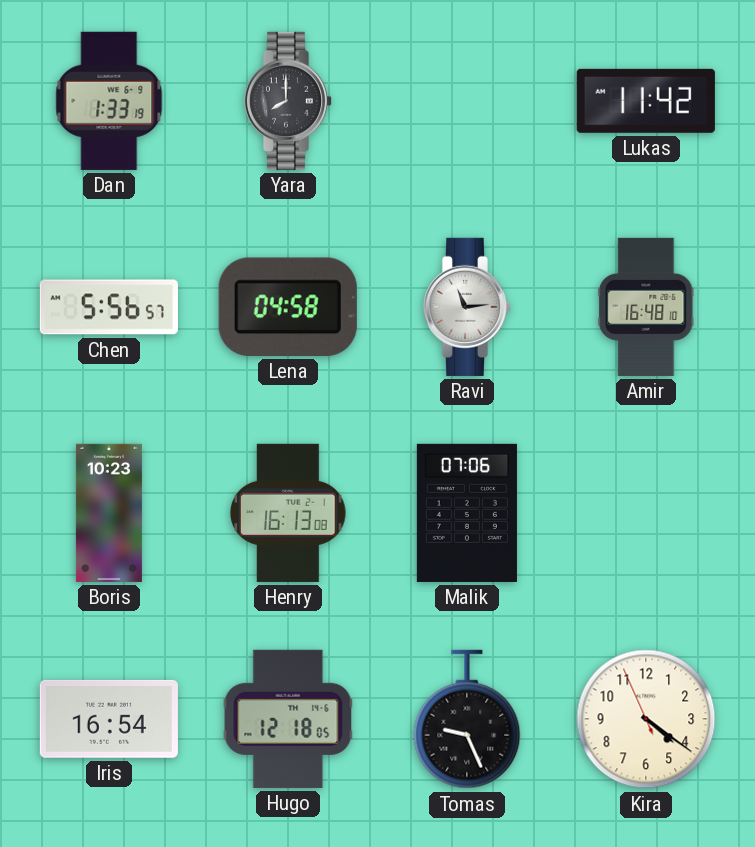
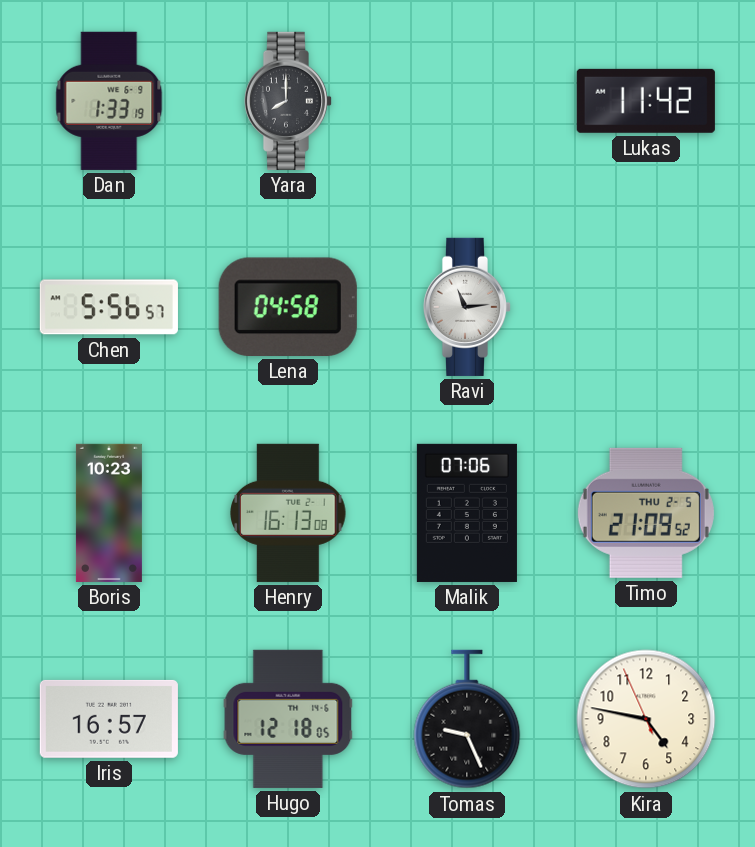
Amir: 16:48 -> none
Timo: none -> 21:09
Iris: 16:54 -> 16:57
Kira: 4:20 -> 4:46
